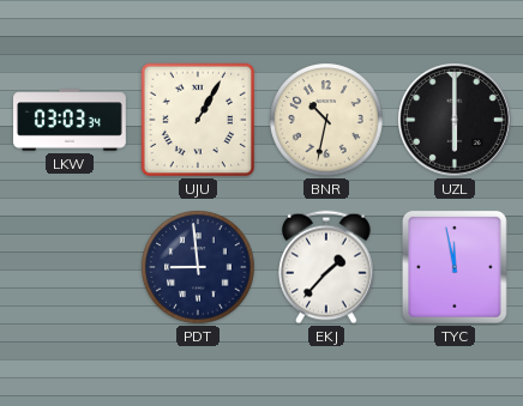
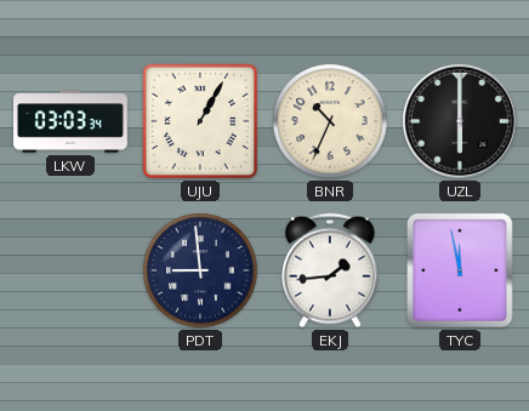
BNR: 10:32 -> 10:34
EKJ: 1:37 -> 1:44
